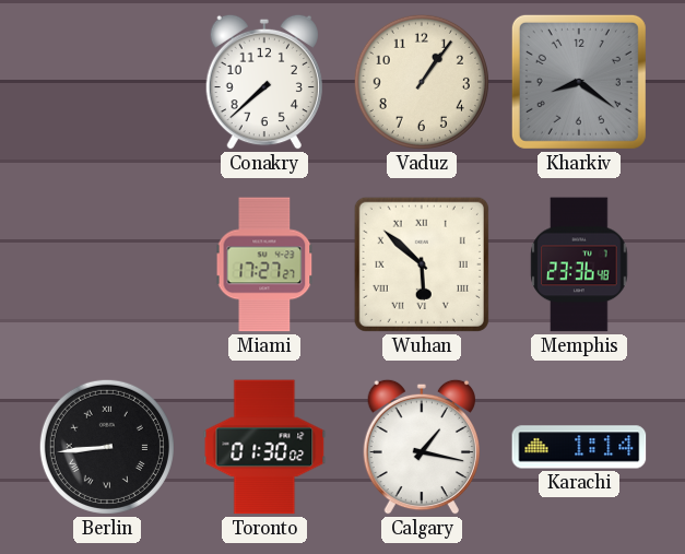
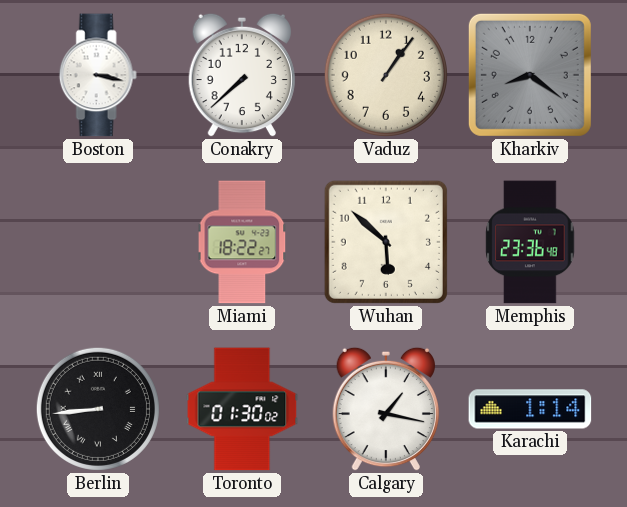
Boston: none -> 3:17
Miami: 17:27 -> 18:22
Wuhan numerals: Roman -> Arabic
